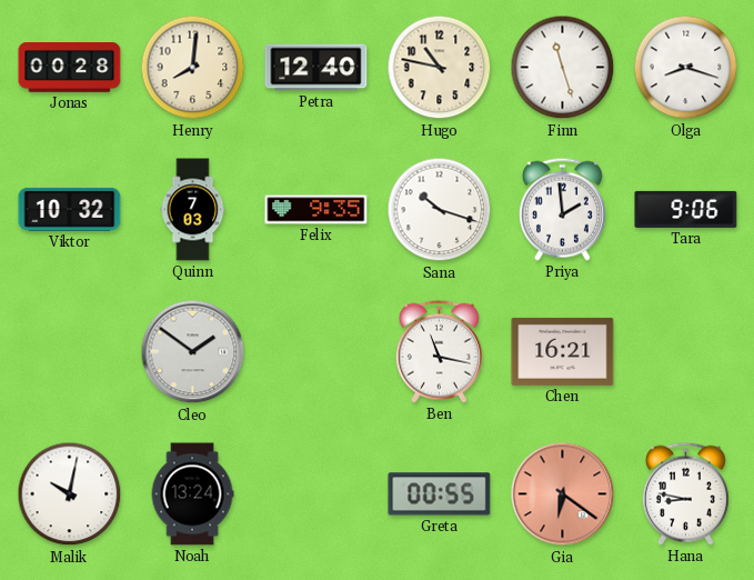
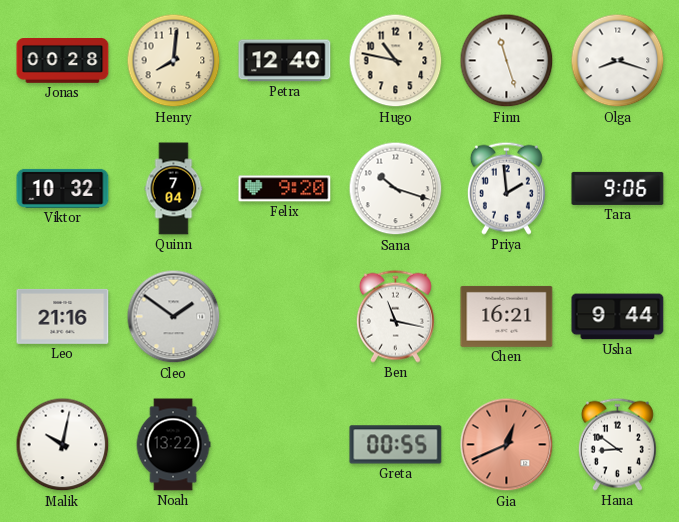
Quinn: 7:03 -> 7:04
Felix: 9:35 -> 9:20
Leo: none -> 21:16
Usha: none -> 9:44
Noah: 13:24 -> 13:22
Gia: 6:21 -> 12:41
Hana: 8:47 -> 8:51
